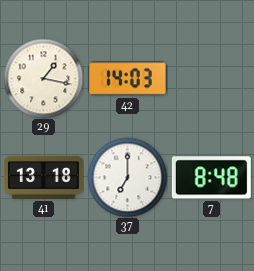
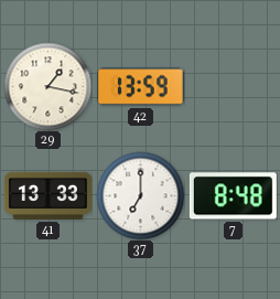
42: 14:03 -> 13:59
41: 13:18 -> 13:33
